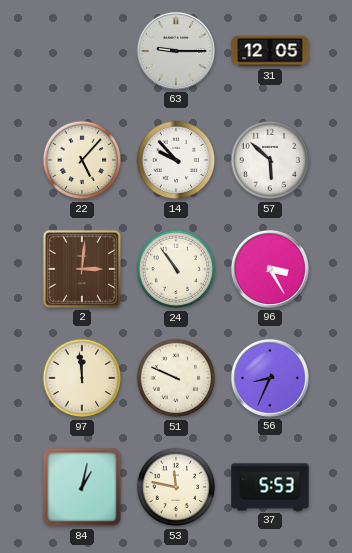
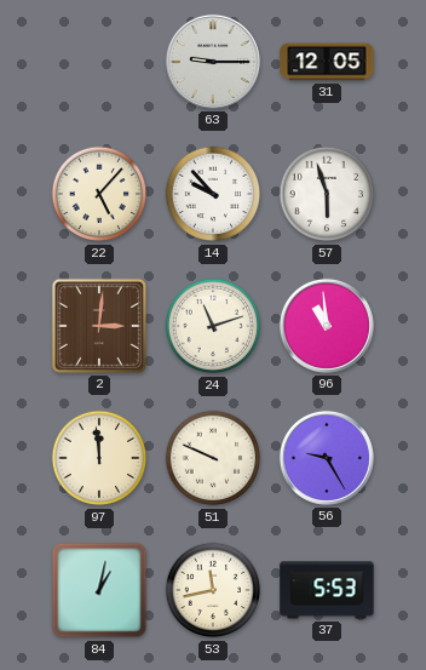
57: 5:52 -> 5:57
24: 10:54 -> 11:12
96: 3:25 -> 10:59
56: 8:34 -> 9:25
53: 11:47 -> 11:43
